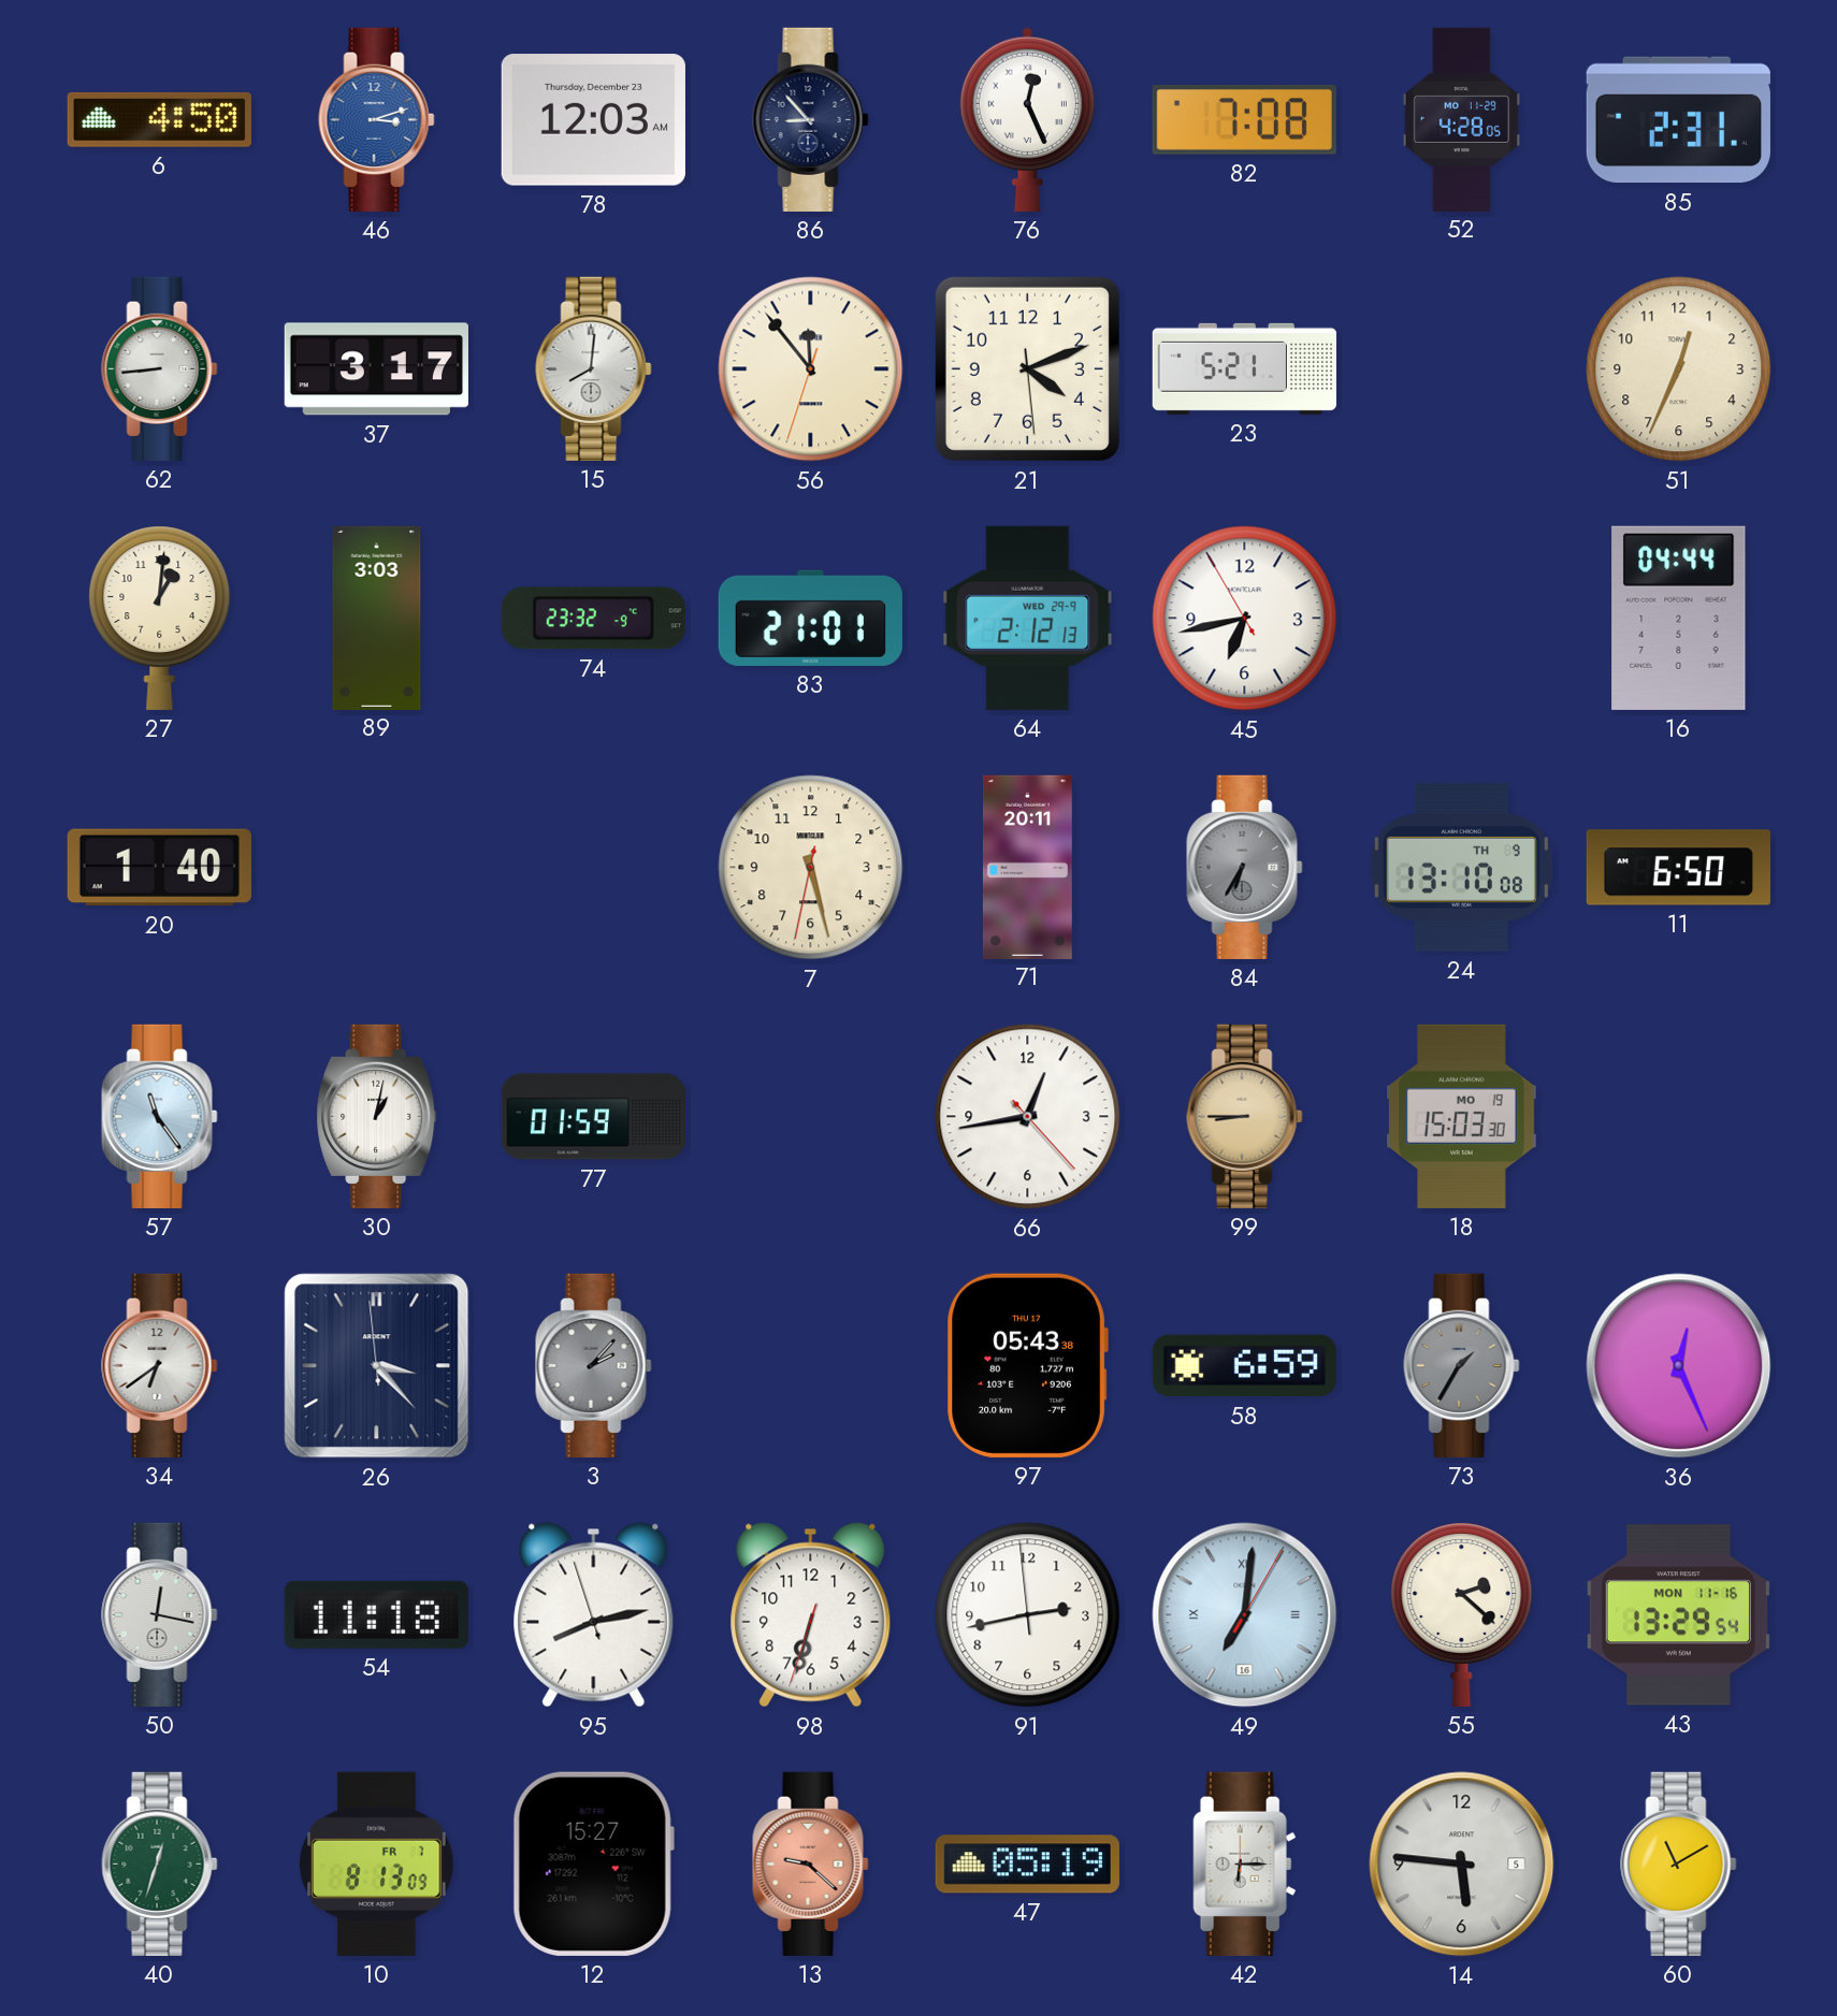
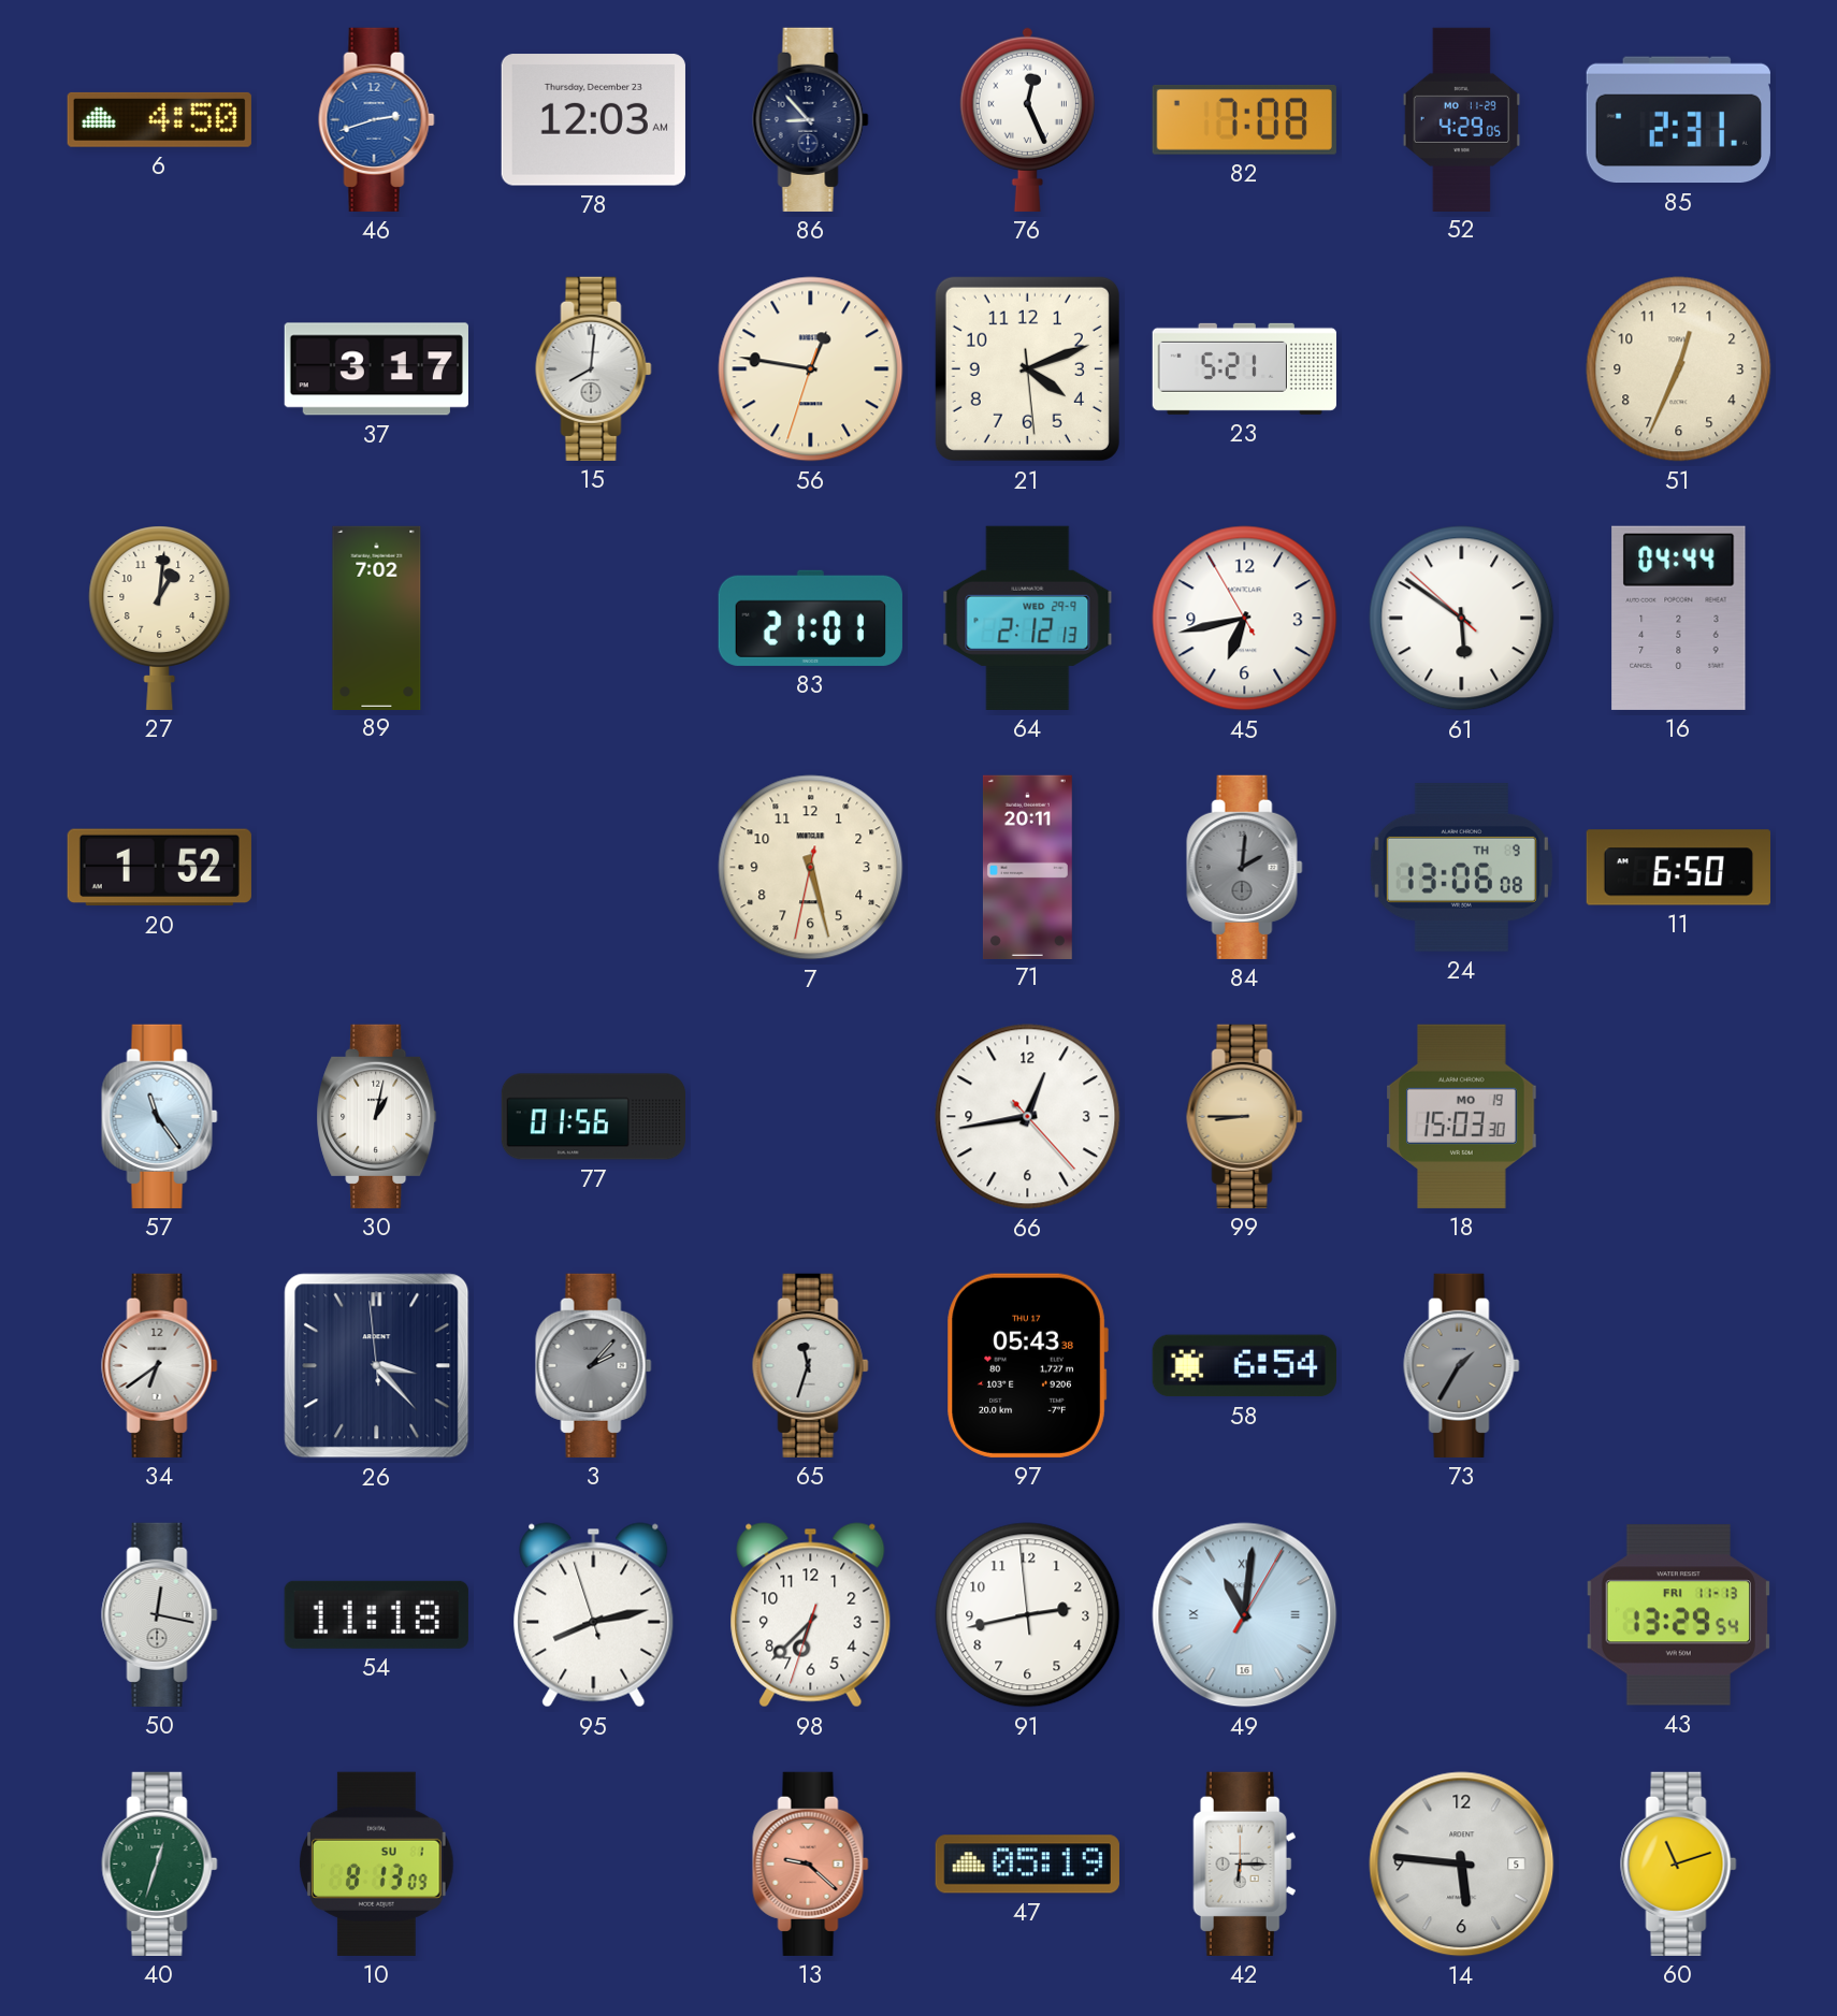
46: 3:12 -> 2:42
52: 4:28 -> 4:29
62: 8:44 -> none
56: 11:53 -> 12:46
89: 3:03 -> 7:02
74: 23:32 -> none
61: none -> 5:50
20: 1:40 -> 1:52
84: 6:35 -> 2:01
24: 13:10 -> 13:06
77: 01:59 -> 01:56
65: none -> 11:33
58: 6:59 -> 6:54
36: 12:26 -> none
98: 6:32 -> 6:37
49: 7:01 -> 11:01
55: 2:22 -> none
43 date: MON 11-16 -> FRI 11-13
10 date: FR 7 -> SU 1
12: 15:27 -> none
60: 11:10 -> 11:12
